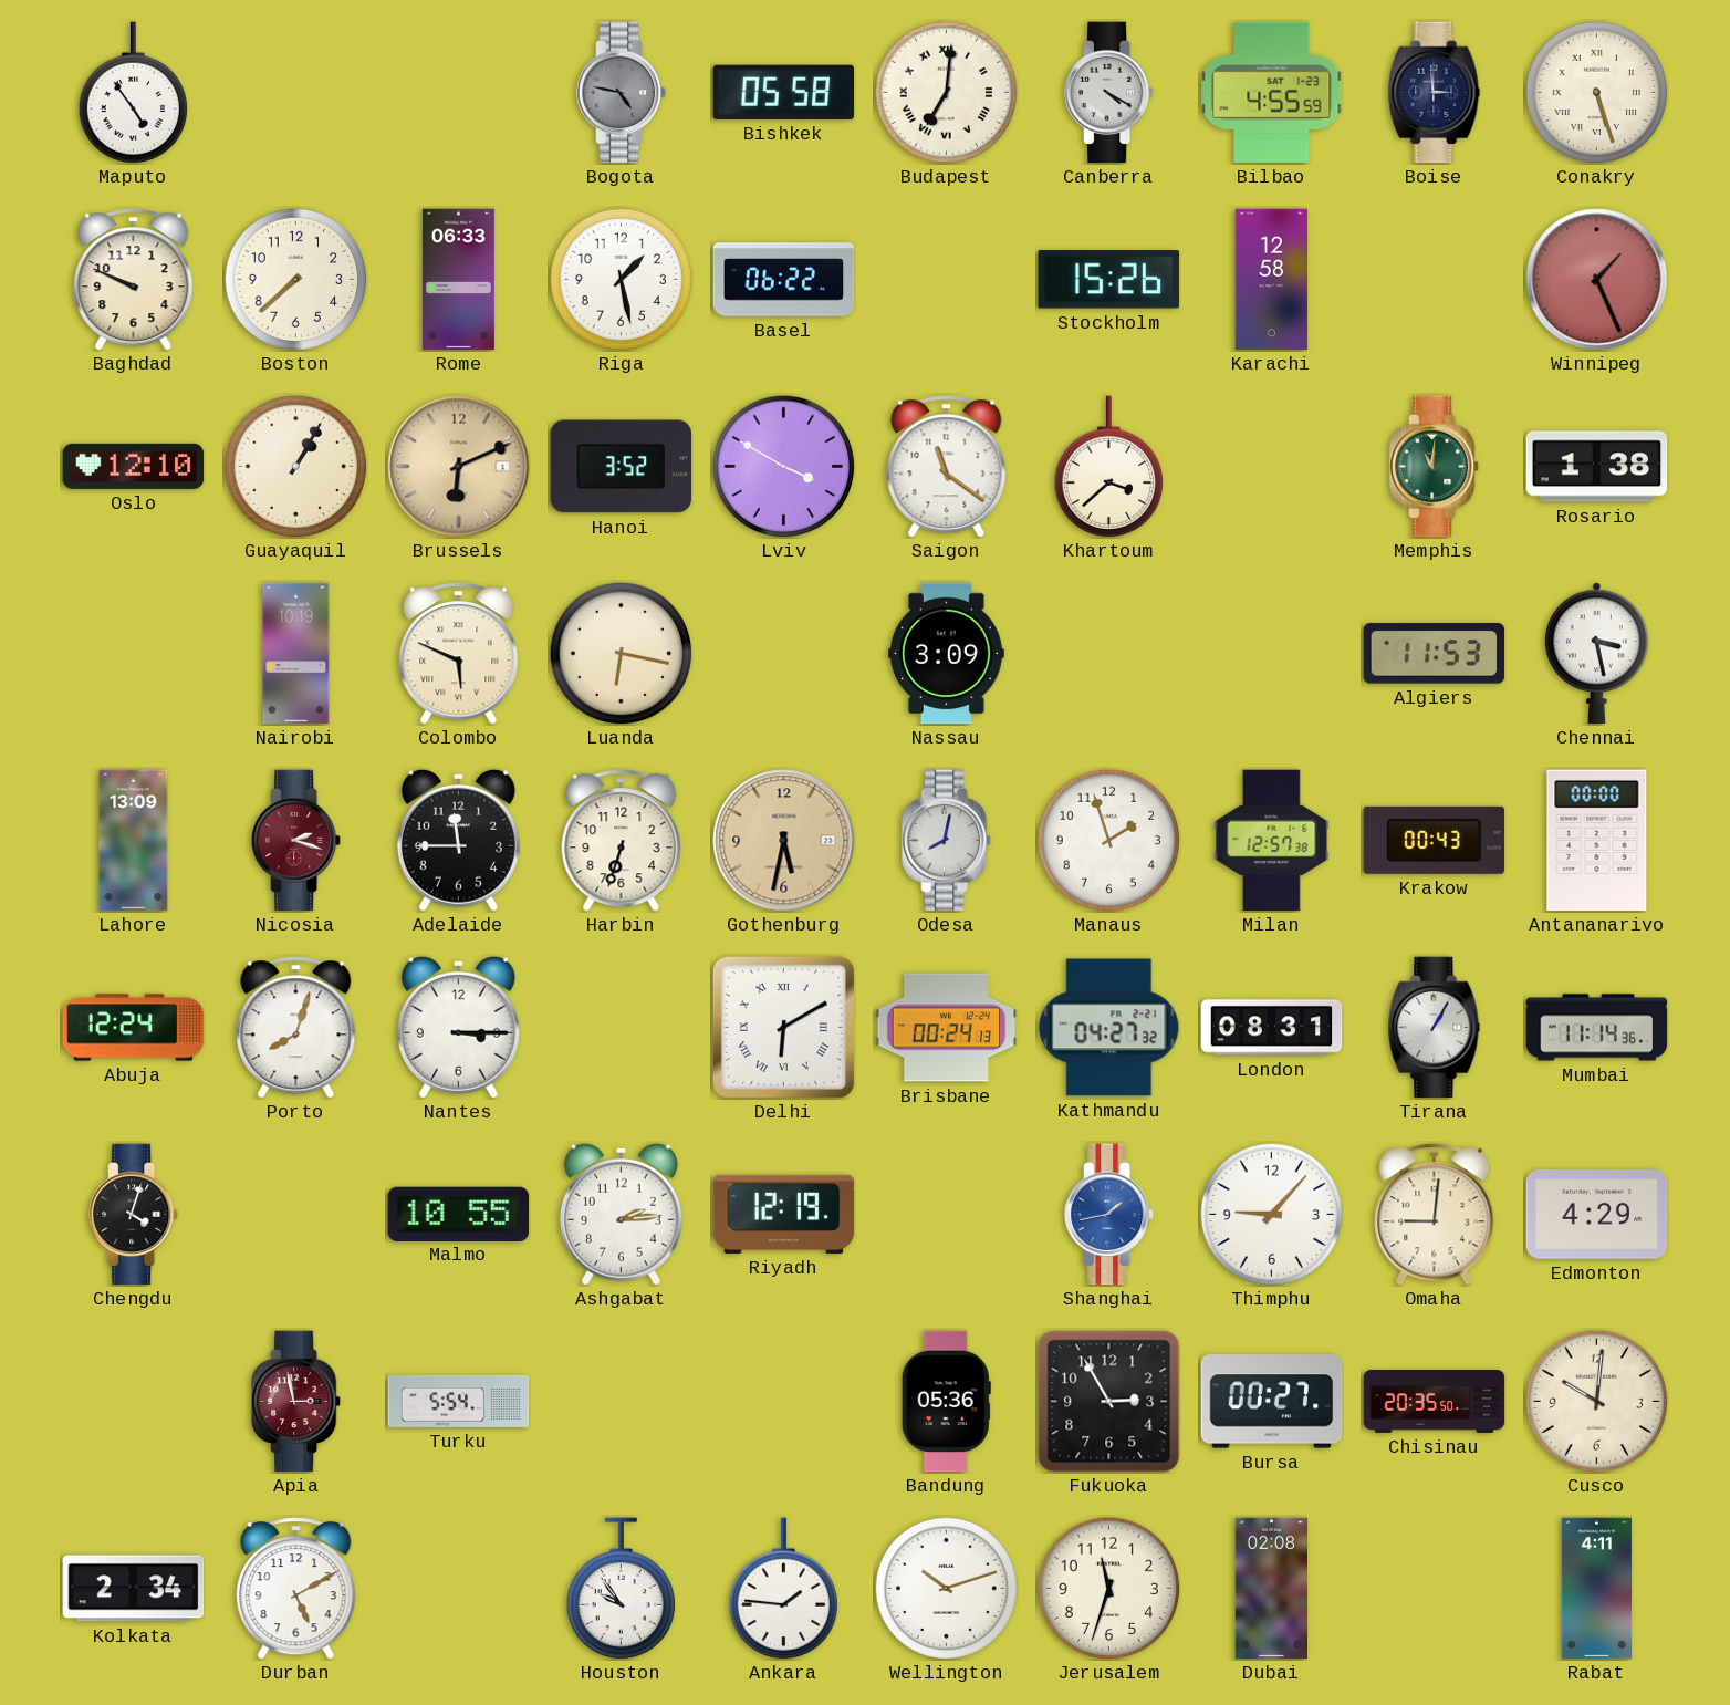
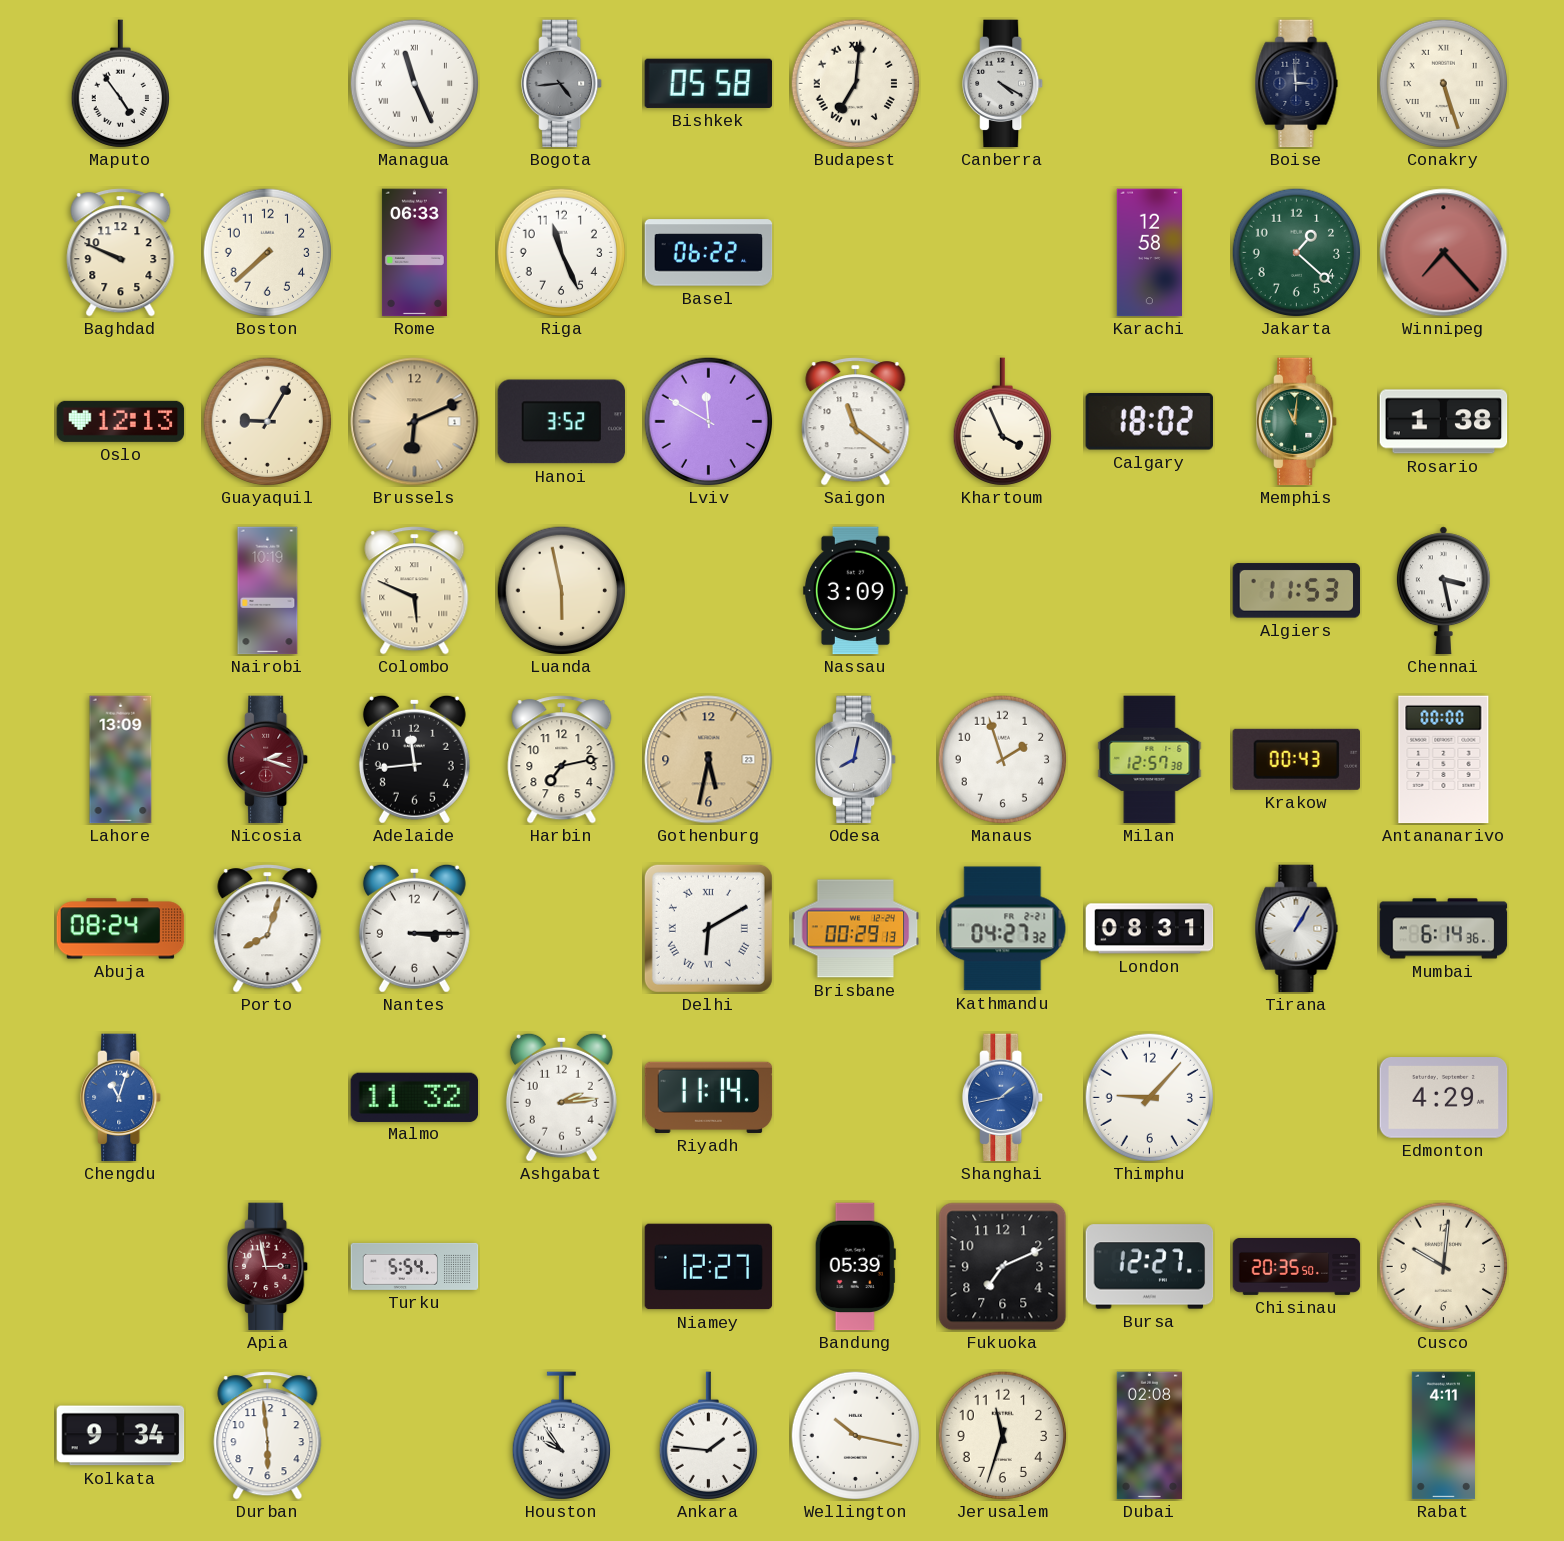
Managua: none -> 11:26
Bogota: 4:47 -> 4:44
Bilbao: 4:55 -> none
Riga: 1:28 -> 11:26
Stockholm: 15:26 -> none
Jakarta: none -> 1:22
Winnipeg: 1:26 -> 7:23
Oslo: 12:10 -> 12:13
Guayaquil: 1:05 -> 9:05
Lviv: 3:50 -> 11:50
Khartoum: 3:38 -> 3:56
Calgary: none -> 18:02
Luanda: 6:17 -> 5:58
Adelaide: 11:45 -> 11:44
Harbin: 6:33 -> 7:13
Abuja: 12:24 -> 08:24
Brisbane: 00:24 -> 00:29
Mumbai: 11:14 -> 6:14
Chengdu: 4:03 -> 11:03
Chengdu dial: black -> blue
Malmo: 10:55 -> 11:32
Riyadh: 12:19 -> 11:14
Omaha: 9:01 -> none
Niamey: none -> 12:27
Bandung: 05:36 -> 05:39
Fukuoka: 2:55 -> 7:11
Bursa: 00:27 -> 12:27
Kolkata: 2:34 -> 9:34
Durban: 5:10 -> 5:59
Wellington: 10:12 -> 10:17
